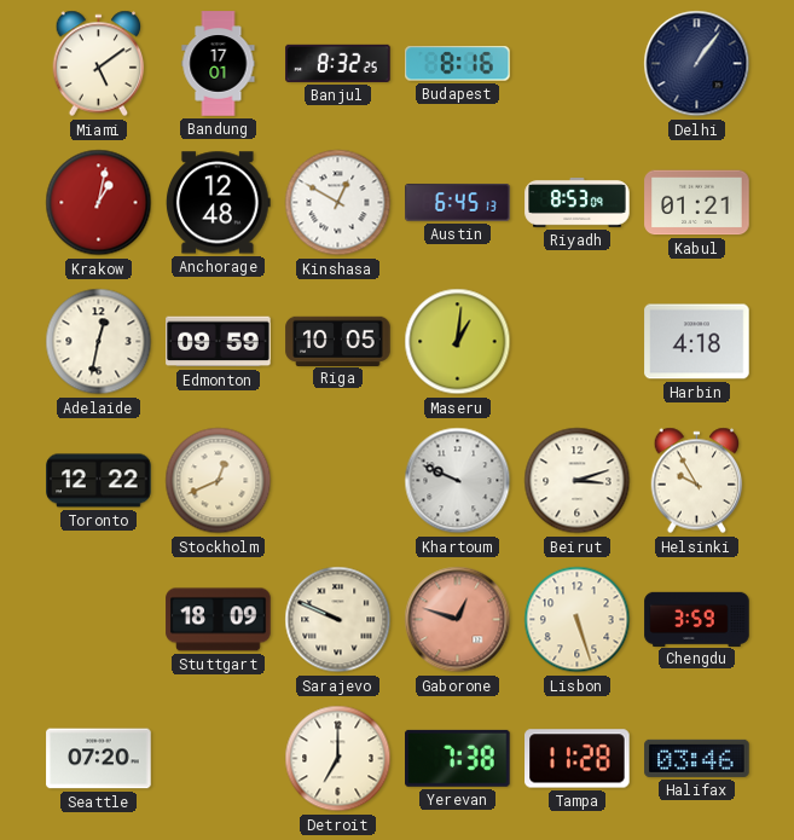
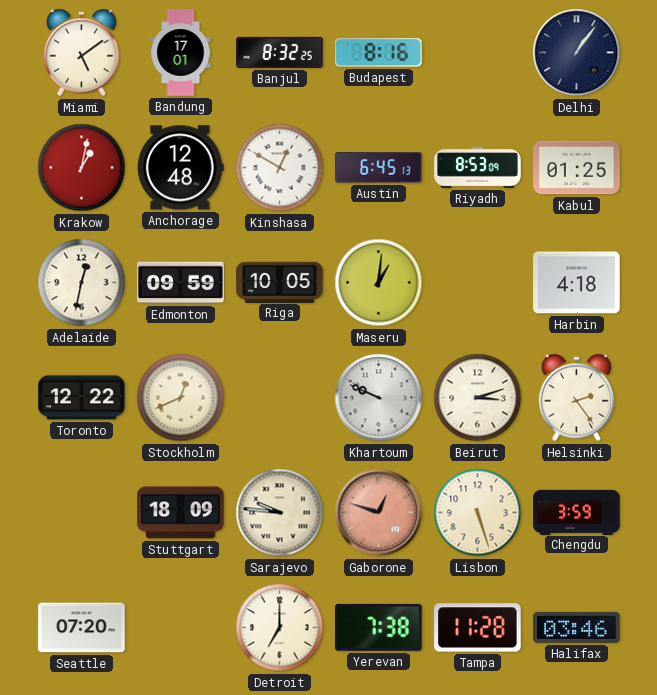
Kabul: 01:21 -> 01:25
Helsinki: 9:55 -> 2:24
Sarajevo: 9:49 -> 9:46
